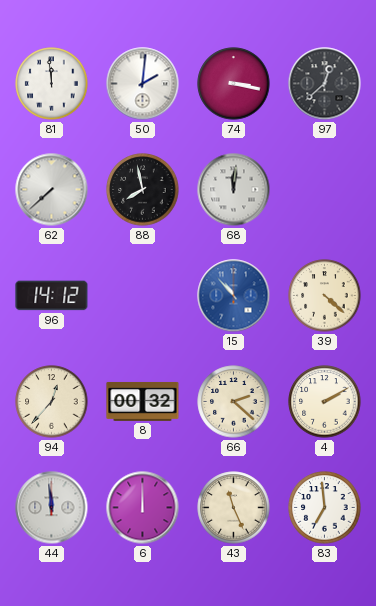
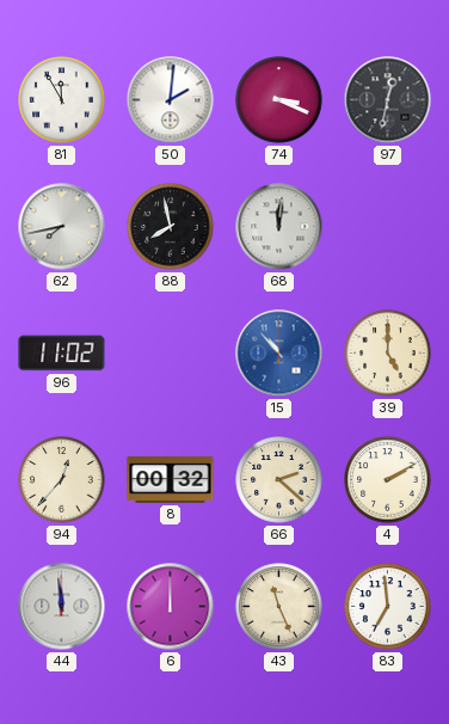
81: 11:59 -> 11:55
74: 3:17 -> 3:19
97: 12:38 -> 12:32
62: 7:38 -> 7:43
96: 14:12 -> 11:02
39: 4:22 -> 5:00
